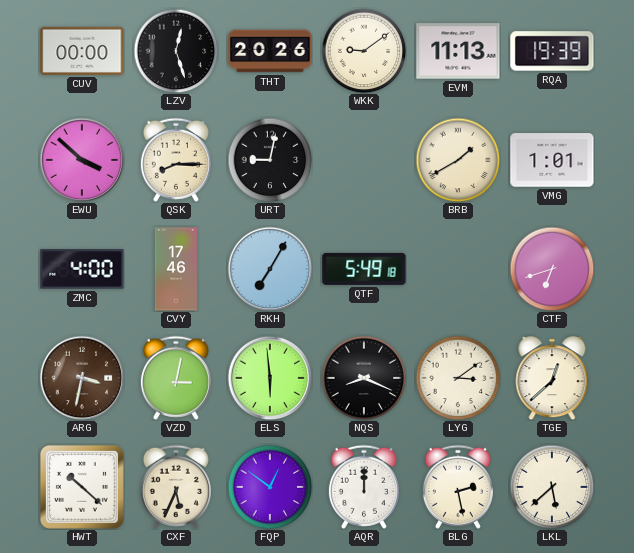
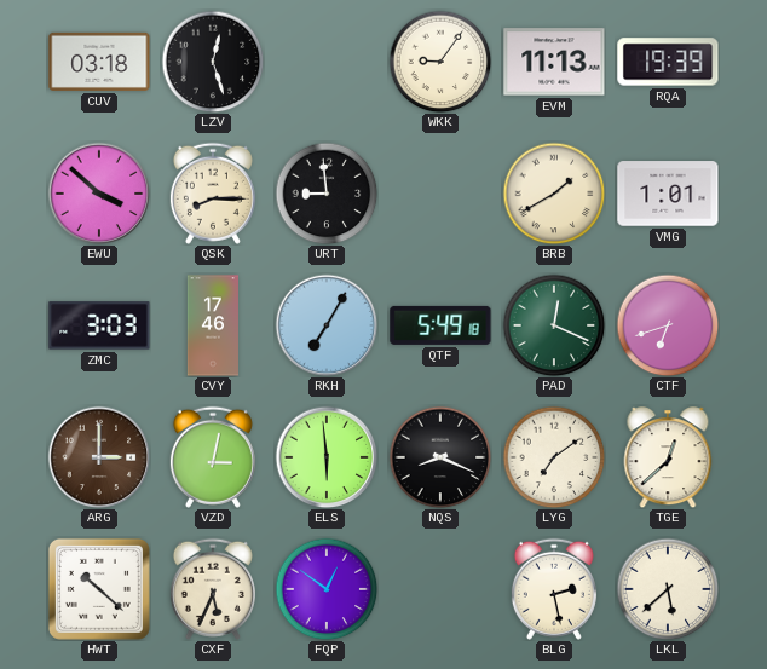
CUV: 00:00 -> 03:18
THT: 20:26 -> none
WKK: 9:09 -> 9:06
URT: 9:02 -> 8:59
ZMC: 4:00 -> 3:03
PAD: none -> 12:19
ARG: 3:32 -> 3:00
LYG: 3:09 -> 7:09
AQR: 12:00 -> none
